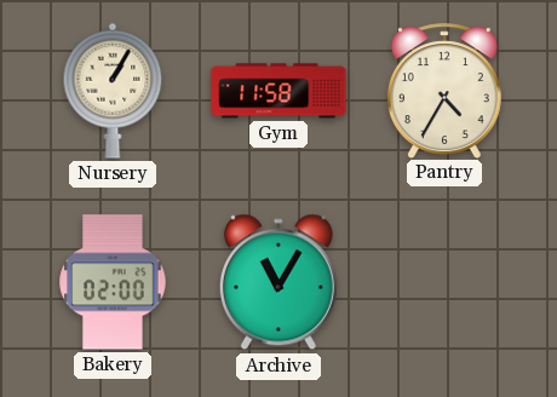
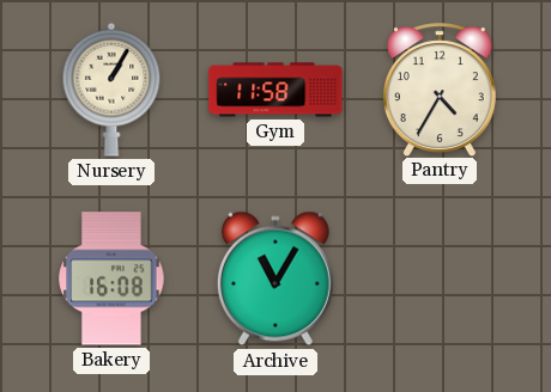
Bakery: 02:00 -> 16:08
